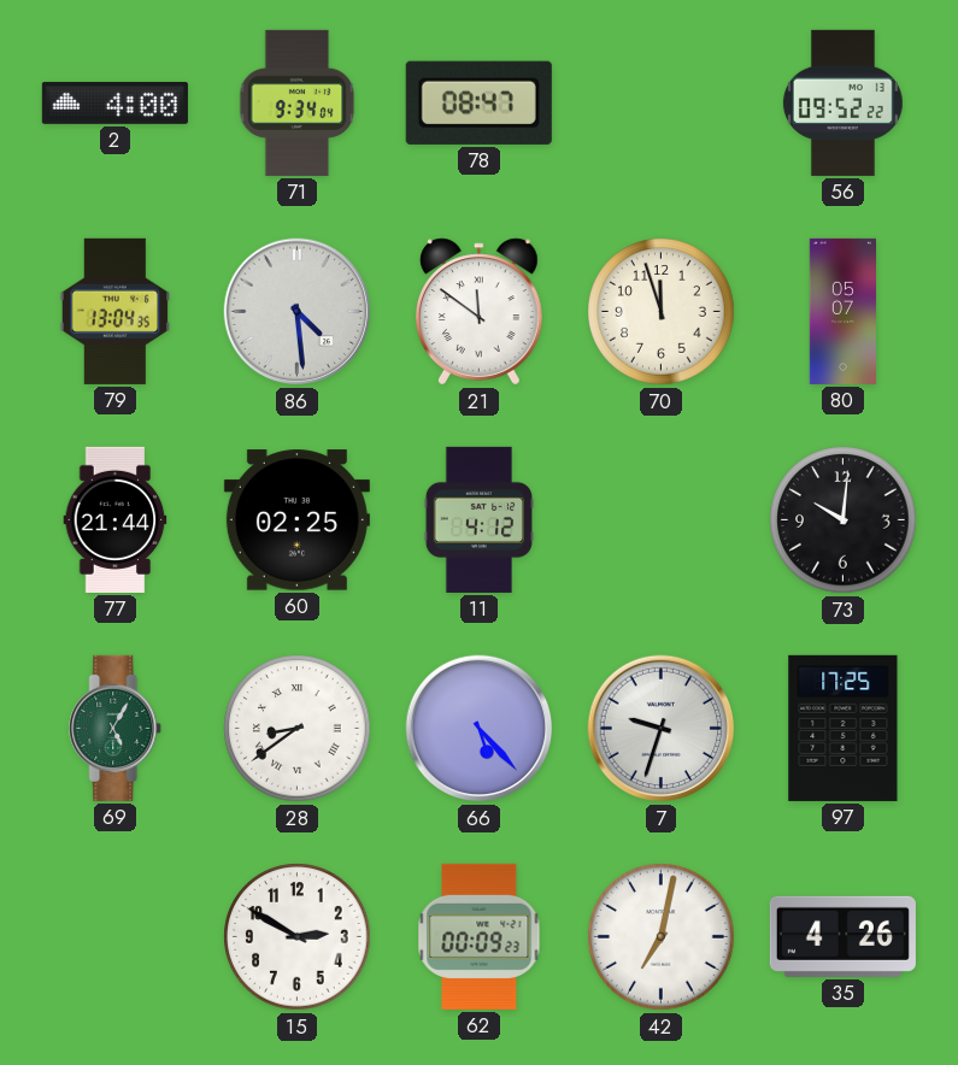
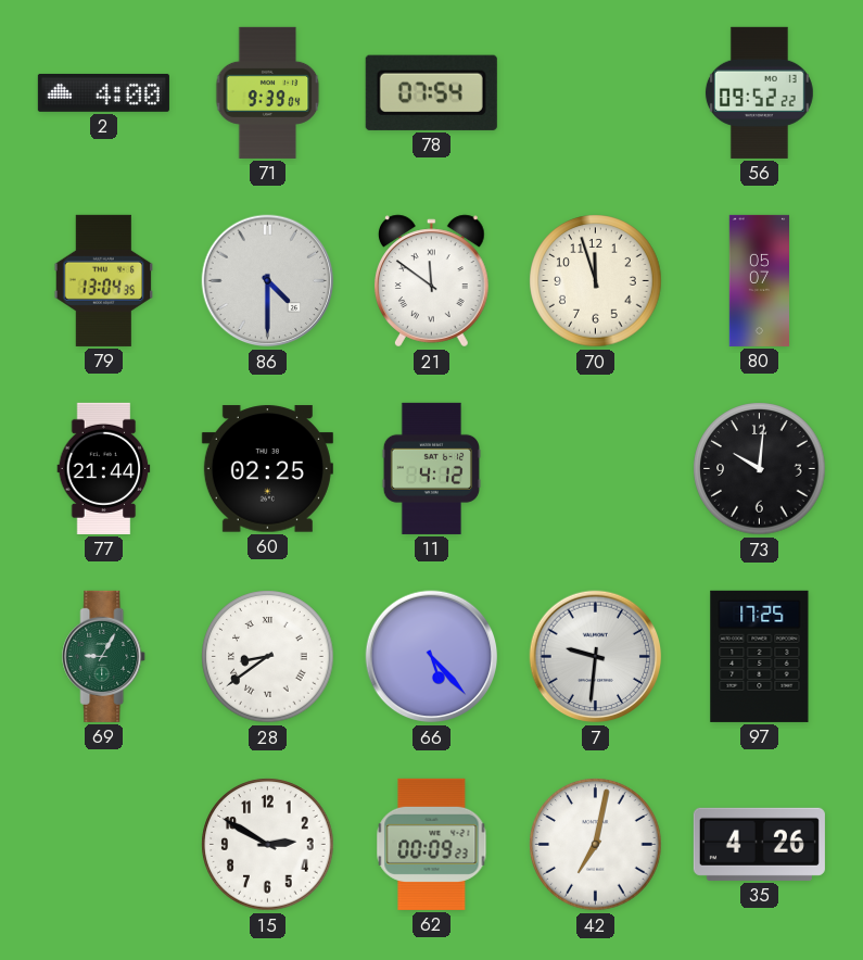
71: 9:34 -> 9:39
78: 08:47 -> 07:54
86: 4:29 -> 4:30
69: 5:05 -> 9:05
7: 9:33 -> 9:31
